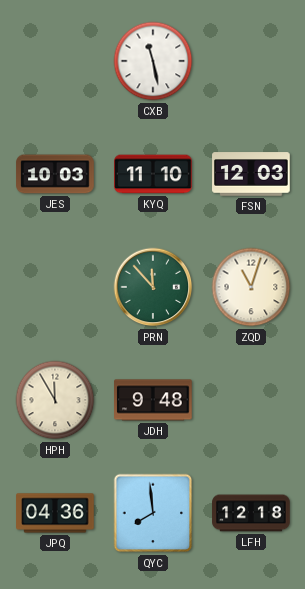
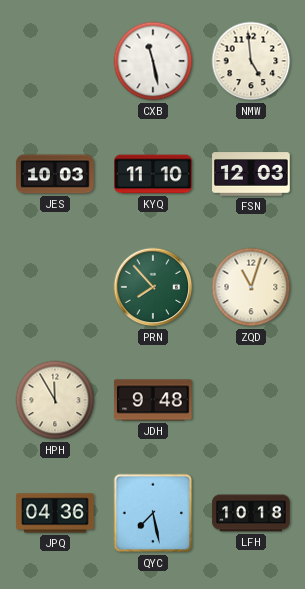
NMW: none -> 4:59
PRN: 11:53 -> 7:53
QYC: 7:59 -> 7:28
LFH: 12:18 -> 10:18
